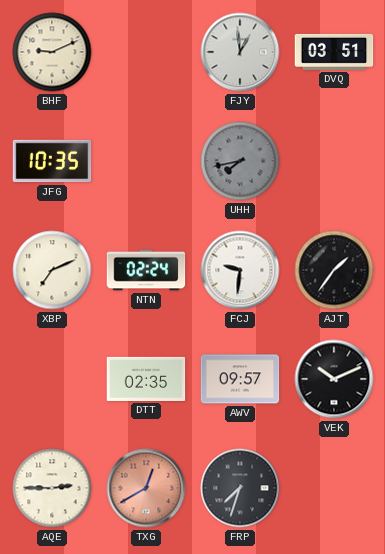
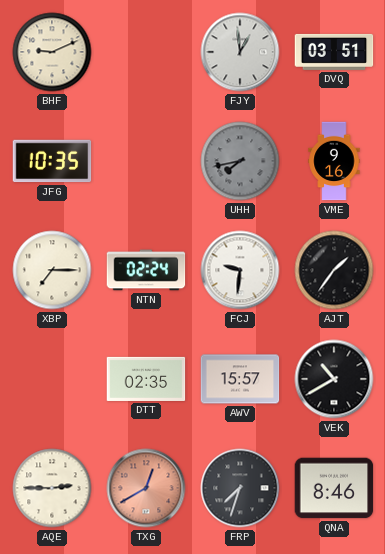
VME: none -> 9:16
XBP: 7:11 -> 7:15
AWV: 09:57 -> 15:57
VEK: 10:11 -> 10:40
QNA: none -> 8:46
